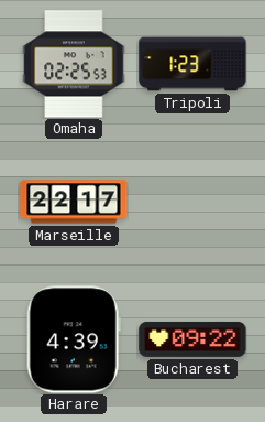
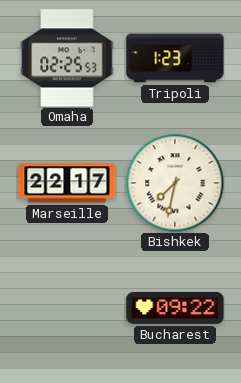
Bishkek: none -> 7:32
Harare: 4:39 -> none
